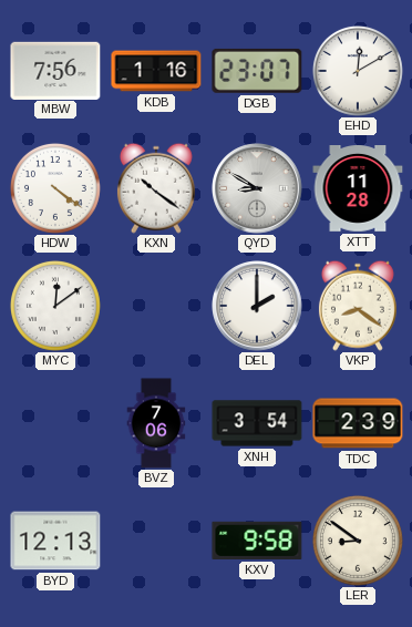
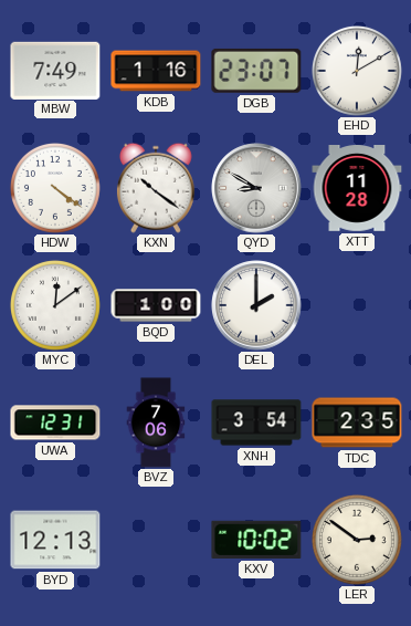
MBW: 7:56 -> 7:49
BQD: none -> 1:00
VKP: 8:21 -> none
UWA: none -> 12:31
TDC: 2:39 -> 2:35
KXV: 9:58 -> 10:02
LER: 8:51 -> 2:51
